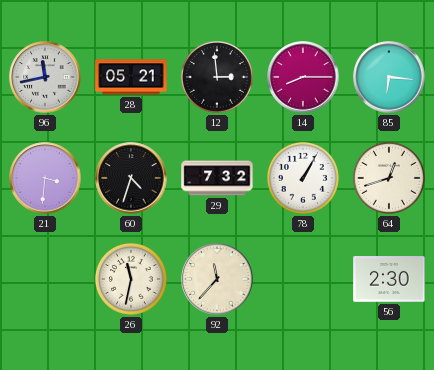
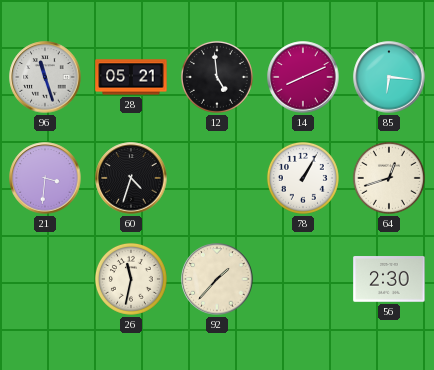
96: 11:43 -> 11:27
12: 2:59 -> 4:59
14: 8:15 -> 8:11
29: 7:32 -> none
92: 11:37 -> 1:37
